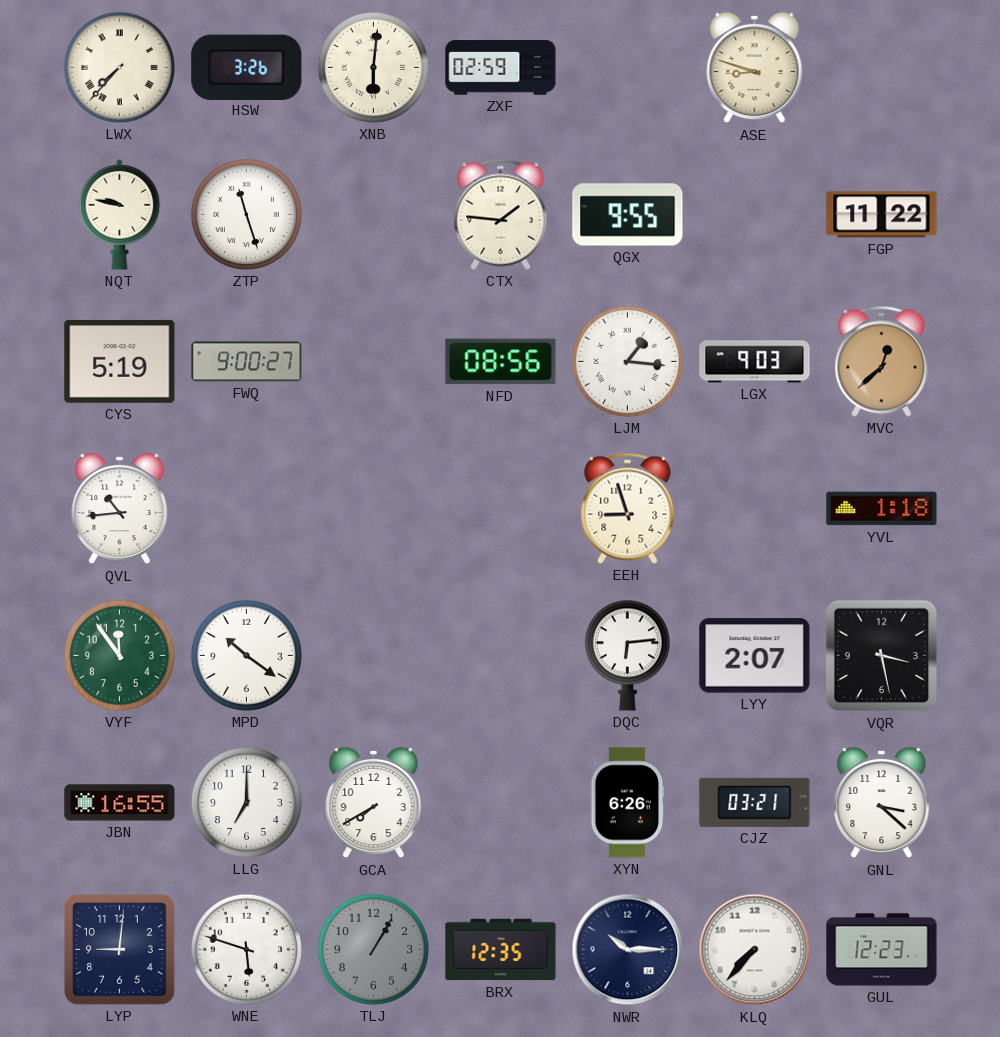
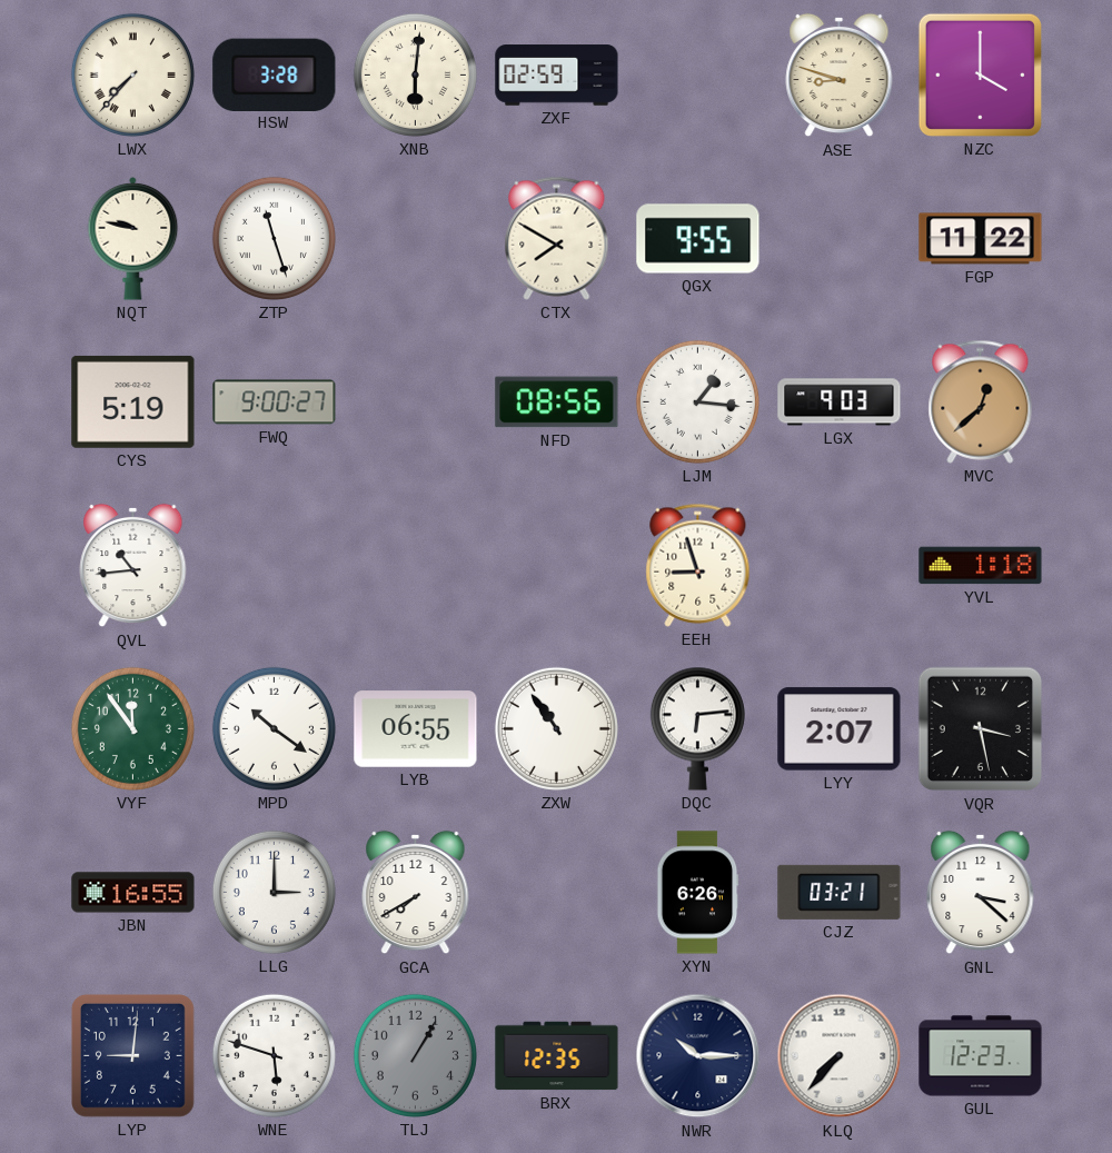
HSW: 3:26 -> 3:28
NZC: none -> 4:00
CTX: 1:46 -> 7:50
LYB: none -> 06:55
ZXW: none -> 10:54
LLG: 7:00 -> 3:00
